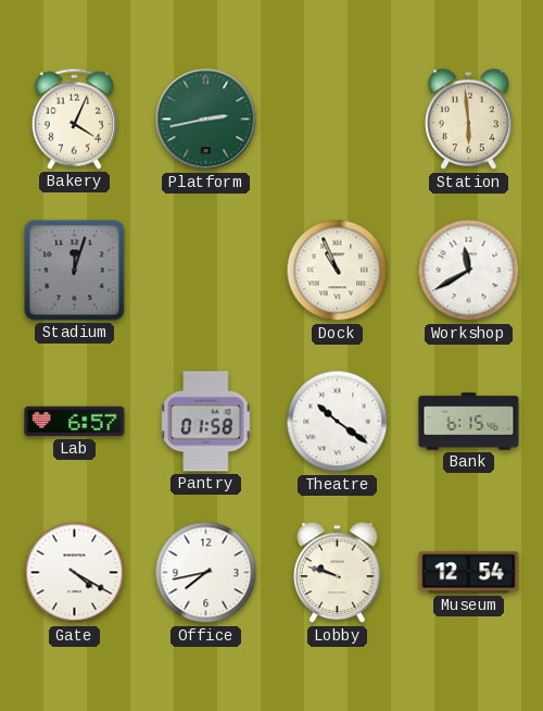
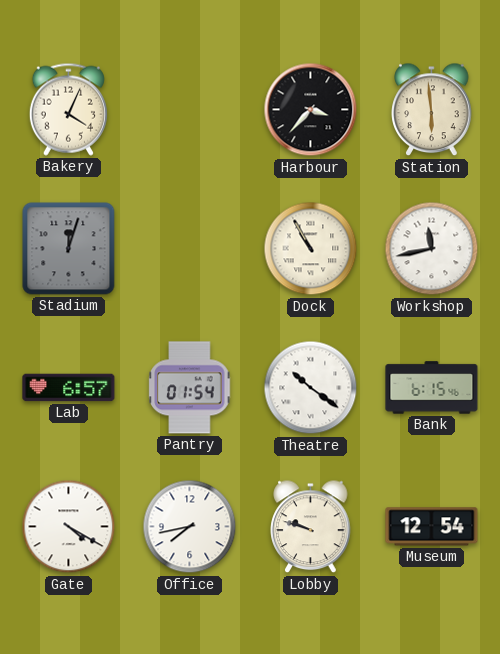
Platform: 2:43 -> none
Harbour: none -> 3:37
Dock: 10:56 -> 10:55
Workshop: 11:40 -> 11:43
Pantry: 01:58 -> 01:54
